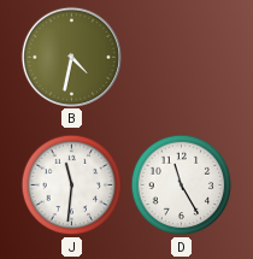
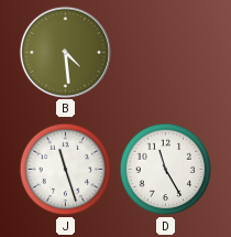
B: 4:32 -> 4:29
J: 11:31 -> 11:27
